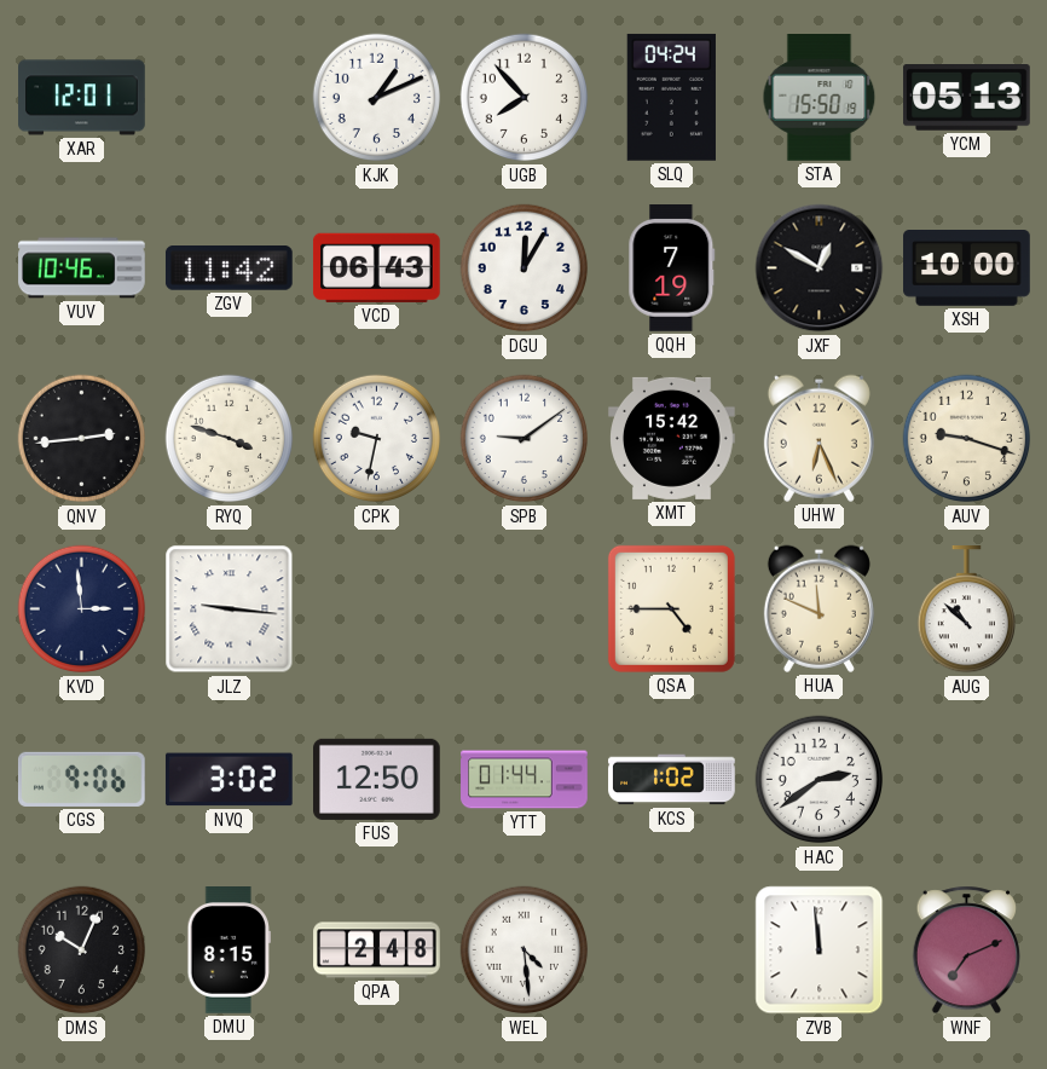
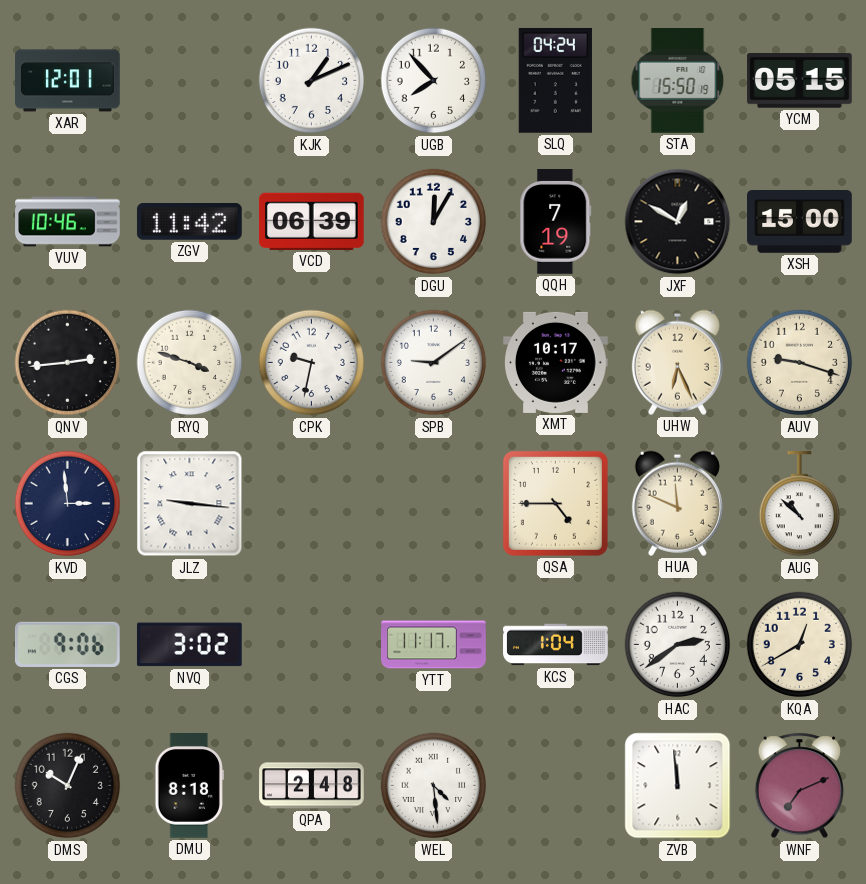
YCM: 05:13 -> 05:15
VCD: 06:43 -> 06:39
XSH: 10:00 -> 15:00
XMT: 15:42 -> 10:17
FUS: 12:50 -> none
YTT: 01:44 -> 11:17
KCS: 1:02 -> 1:04
KQA: none -> 12:40
DMU: 8:15 -> 8:18
